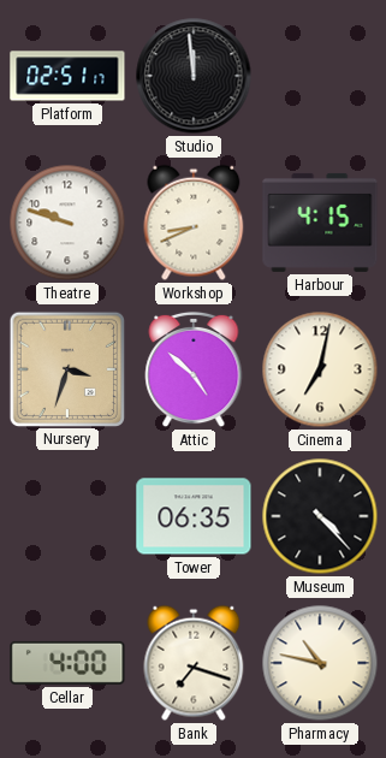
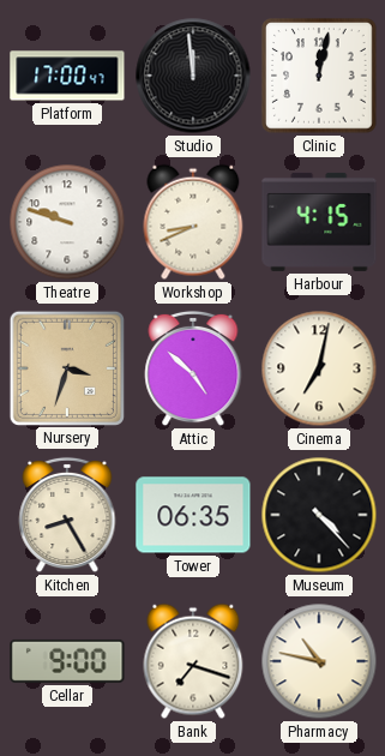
Platform: 02:51 -> 17:00
Clinic: none -> 12:02
Kitchen: none -> 8:25
Cellar: 4:00 -> 9:00
